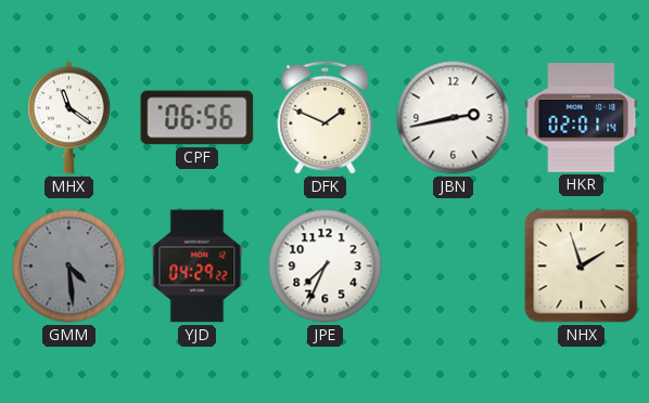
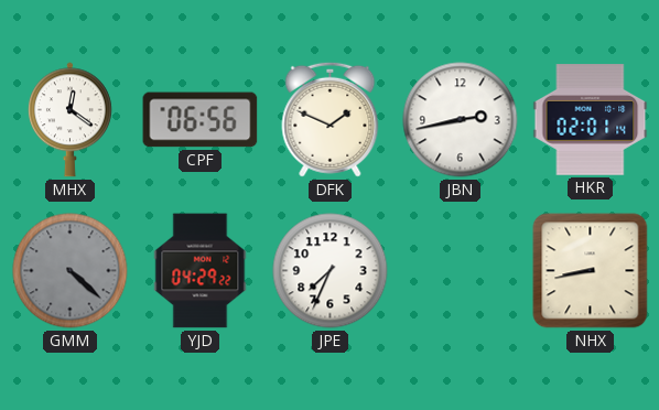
MHX: 11:21 -> 12:21
GMM: 4:29 -> 4:22
NHX: 1:57 -> 8:43
